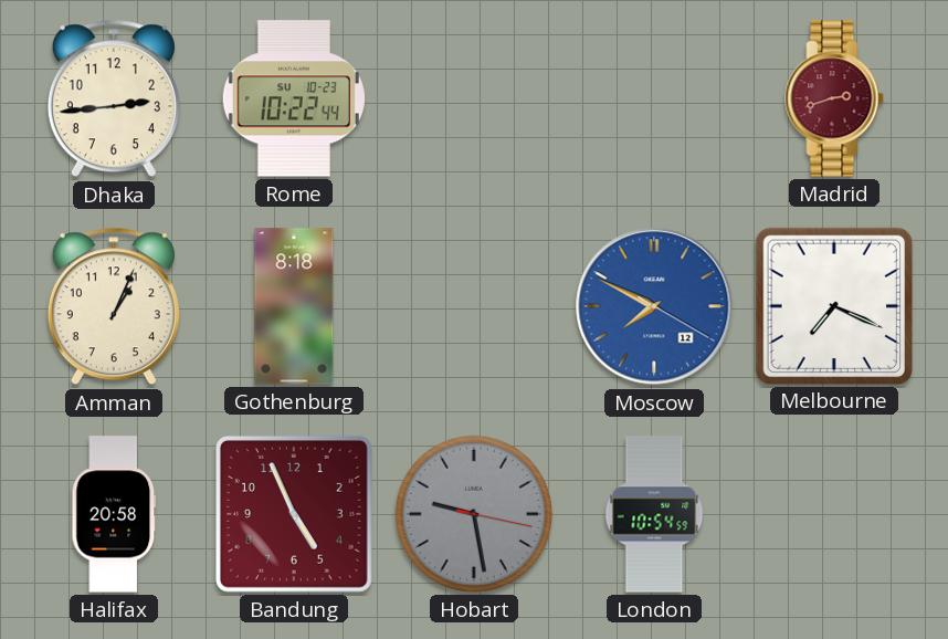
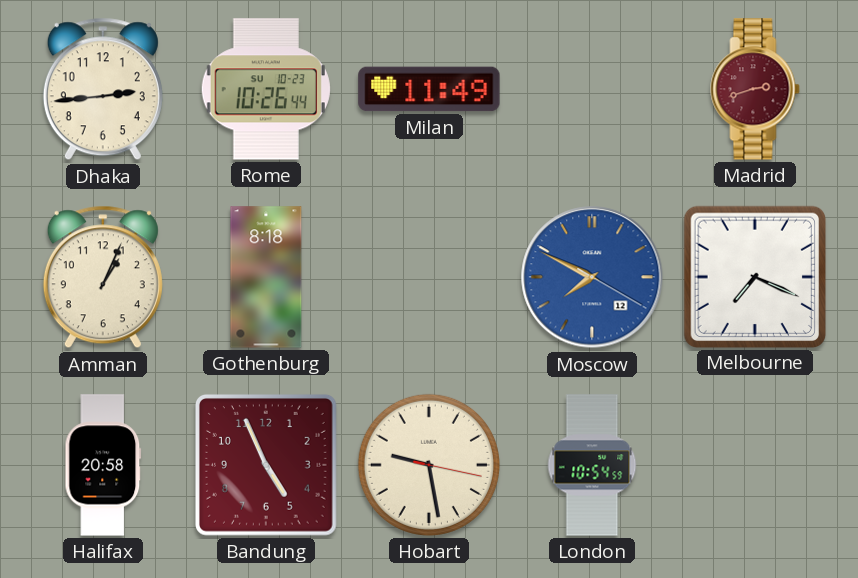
Rome: 10:22 -> 10:26
Milan: none -> 11:49
Hobart dial: grey -> cream
